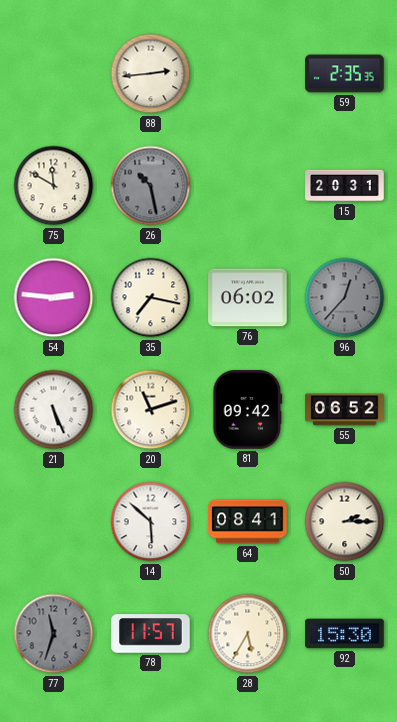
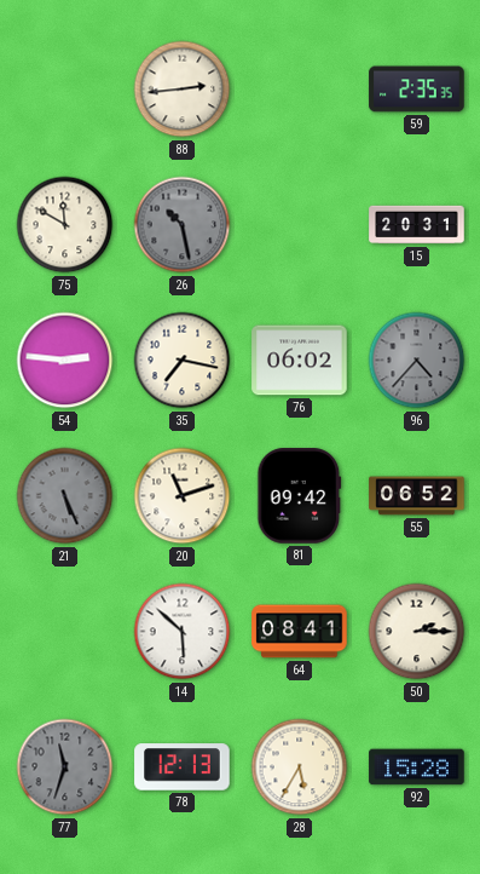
96: 12:37 -> 4:37
21 dial: white -> grey
78: 11:57 -> 12:13
92: 15:30 -> 15:28
